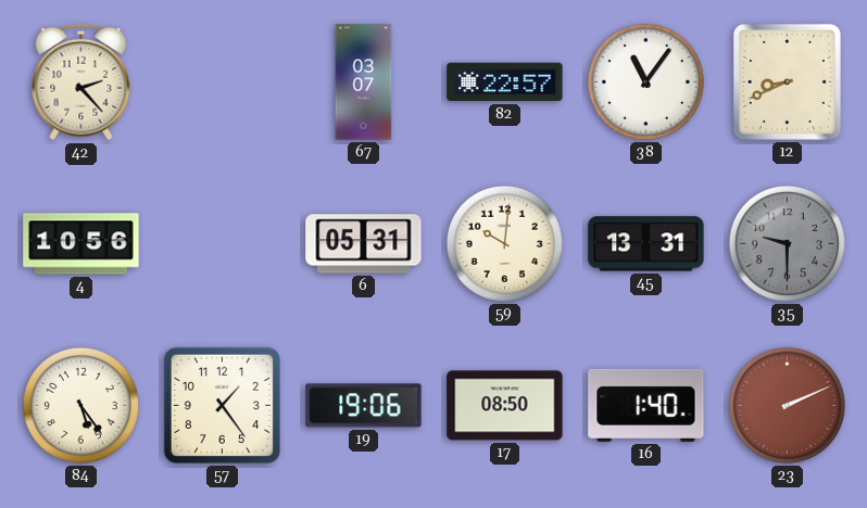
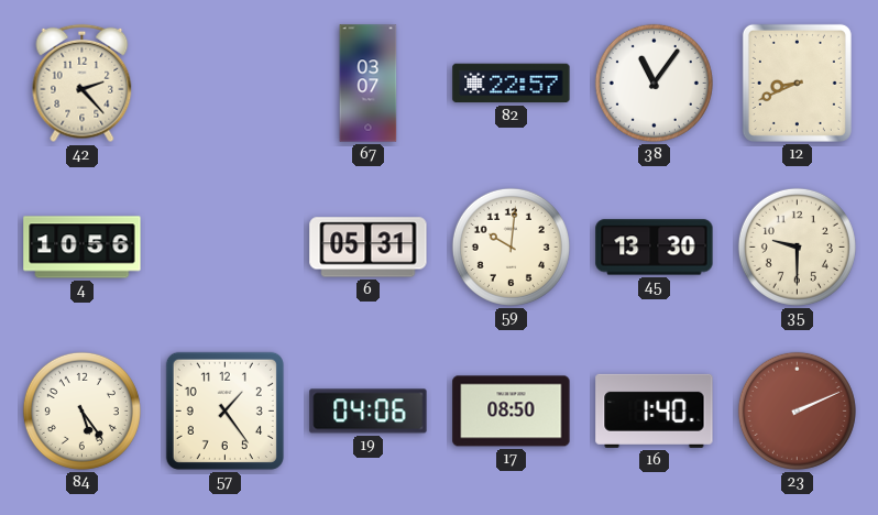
45: 13:31 -> 13:30
35 dial: grey -> cream
19: 19:06 -> 04:06
